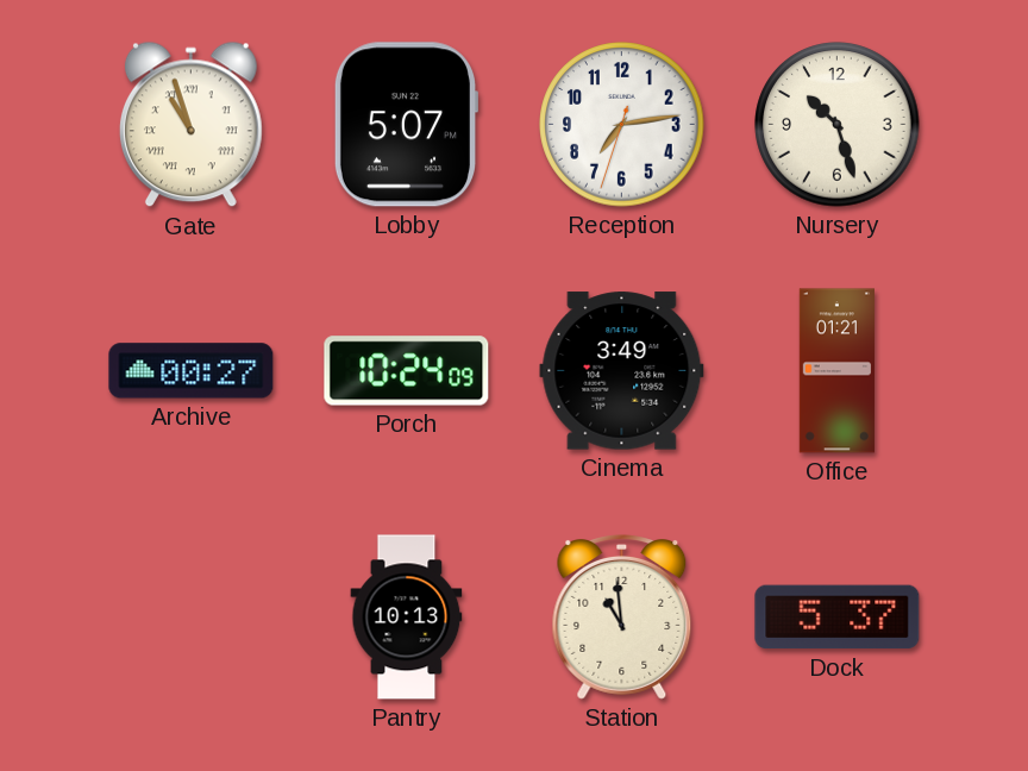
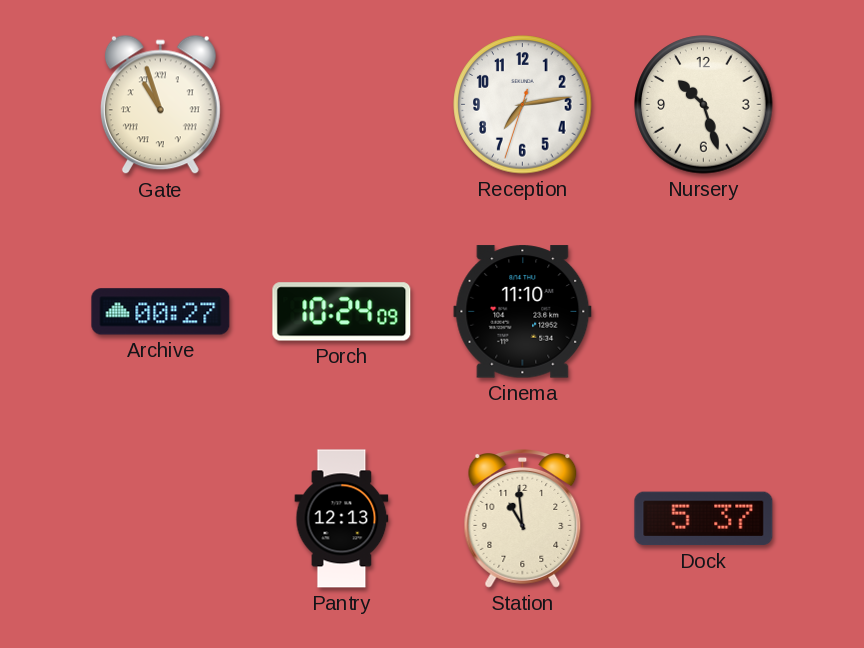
Lobby: 5:07 -> none
Cinema: 3:49 -> 11:10
Office: 01:21 -> none
Pantry: 10:13 -> 12:13
